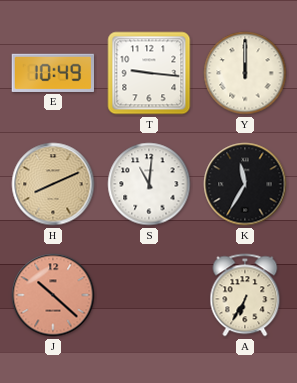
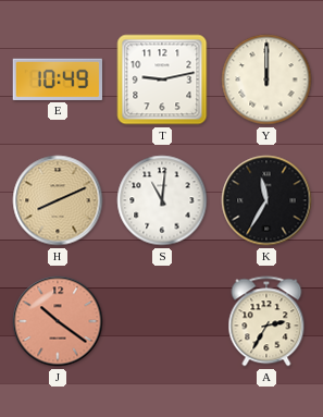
T: 9:16 -> 9:13
J: 10:22 -> 10:21
A: 6:35 -> 2:35
